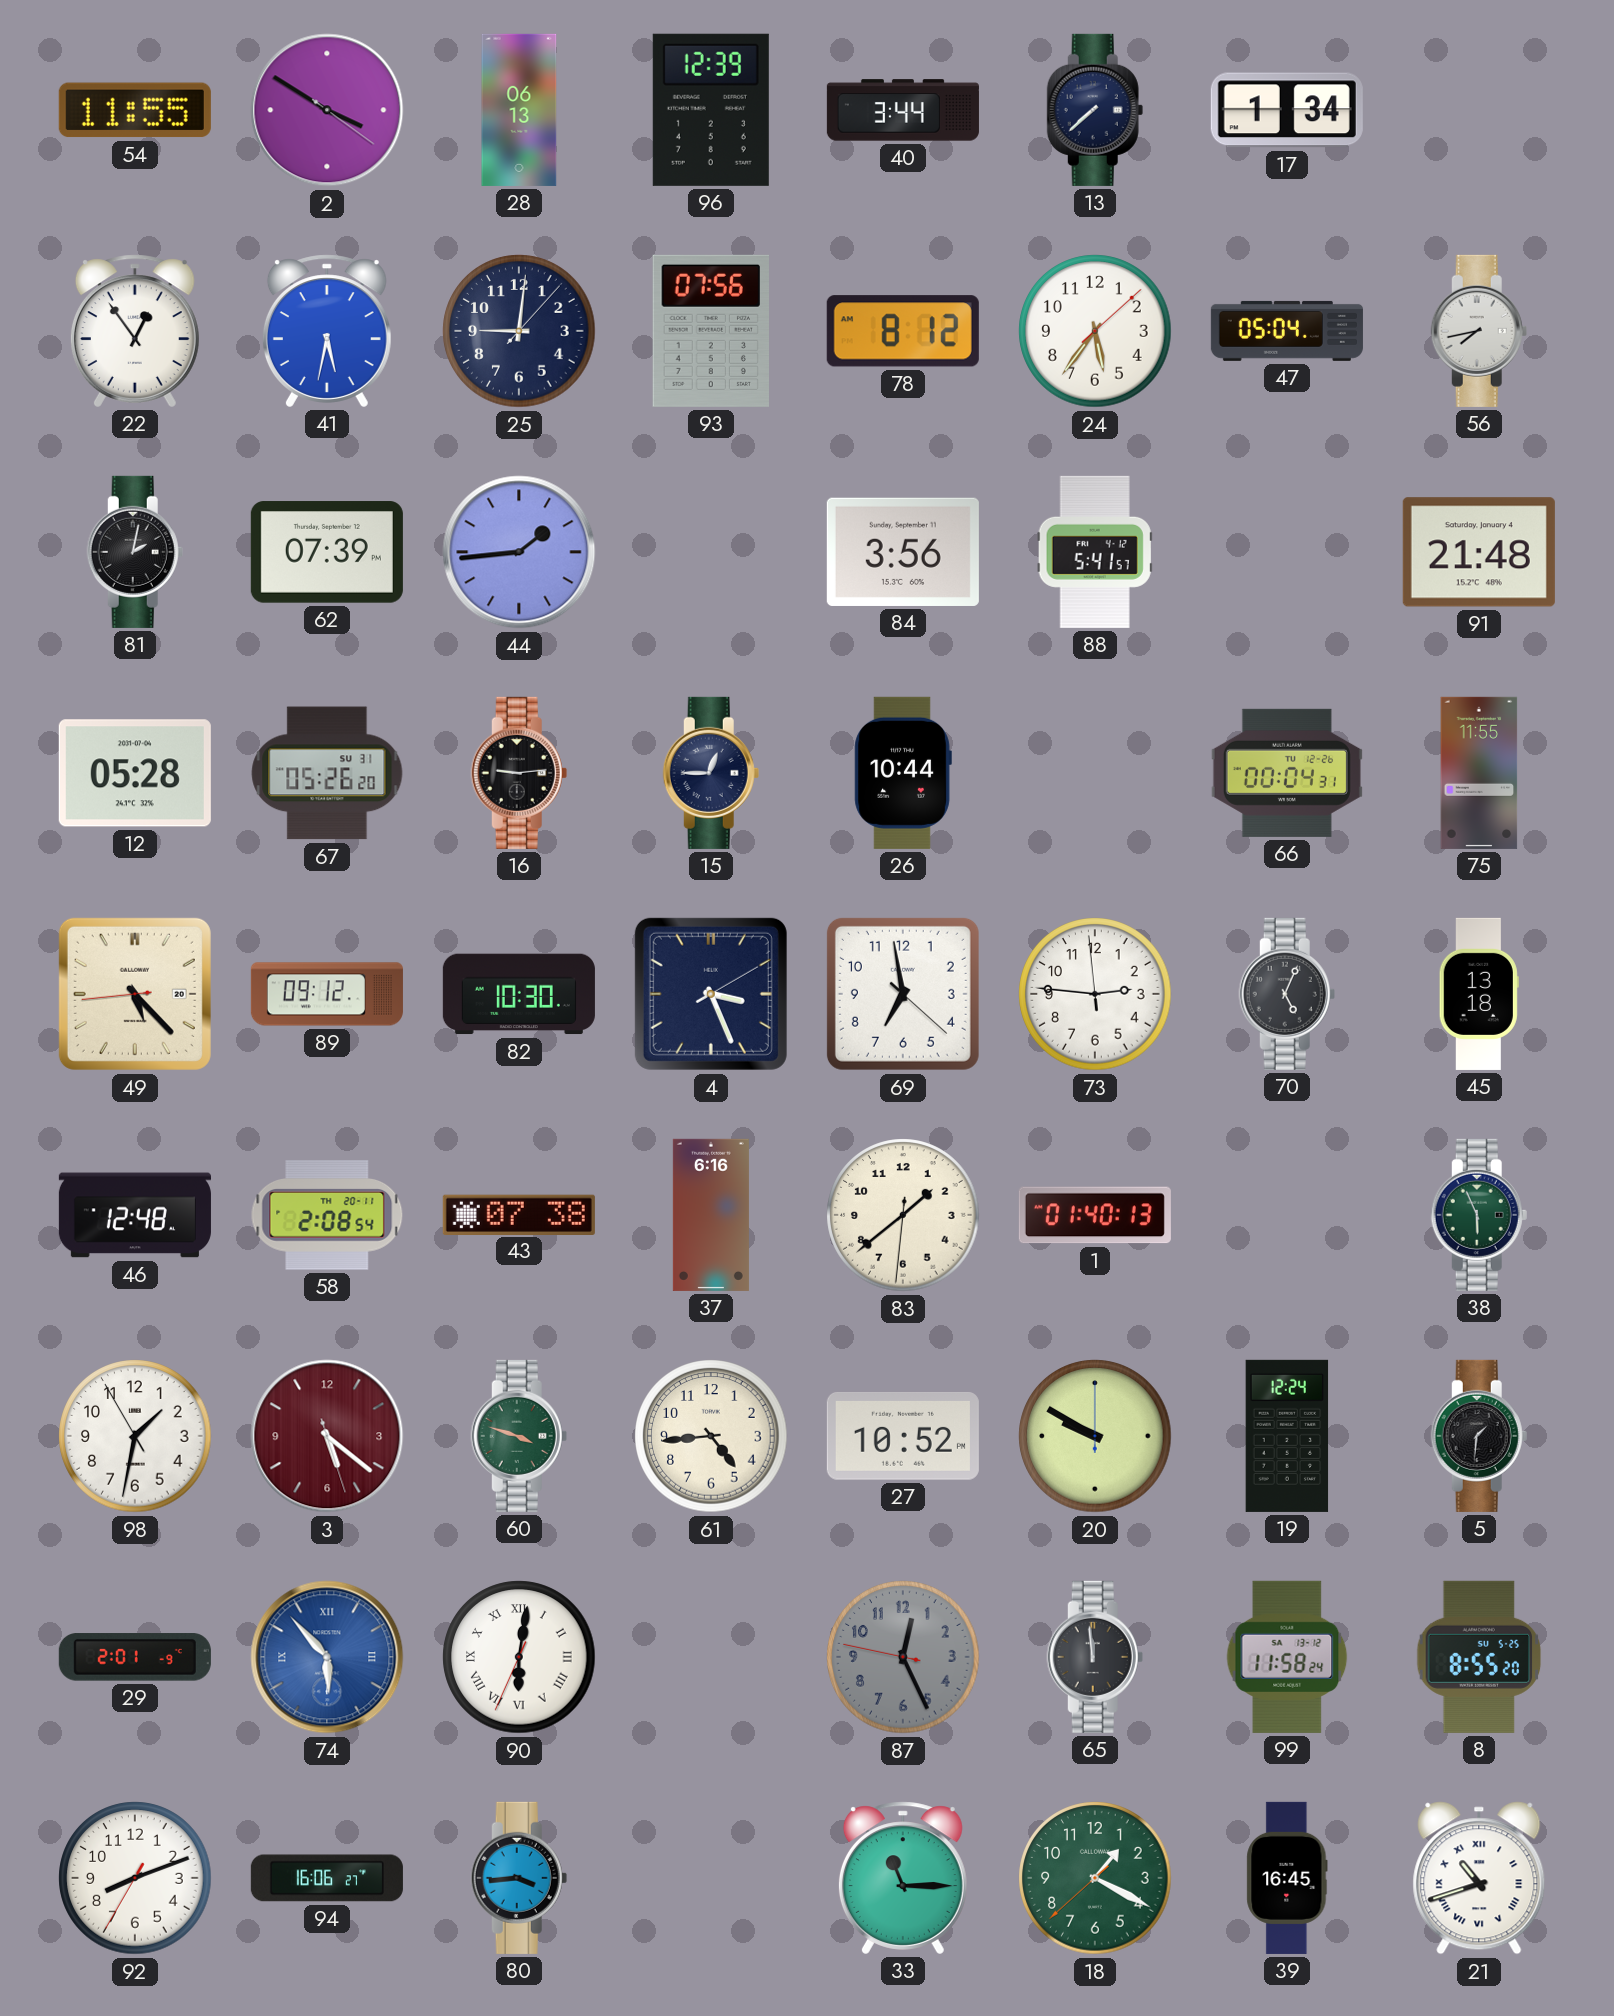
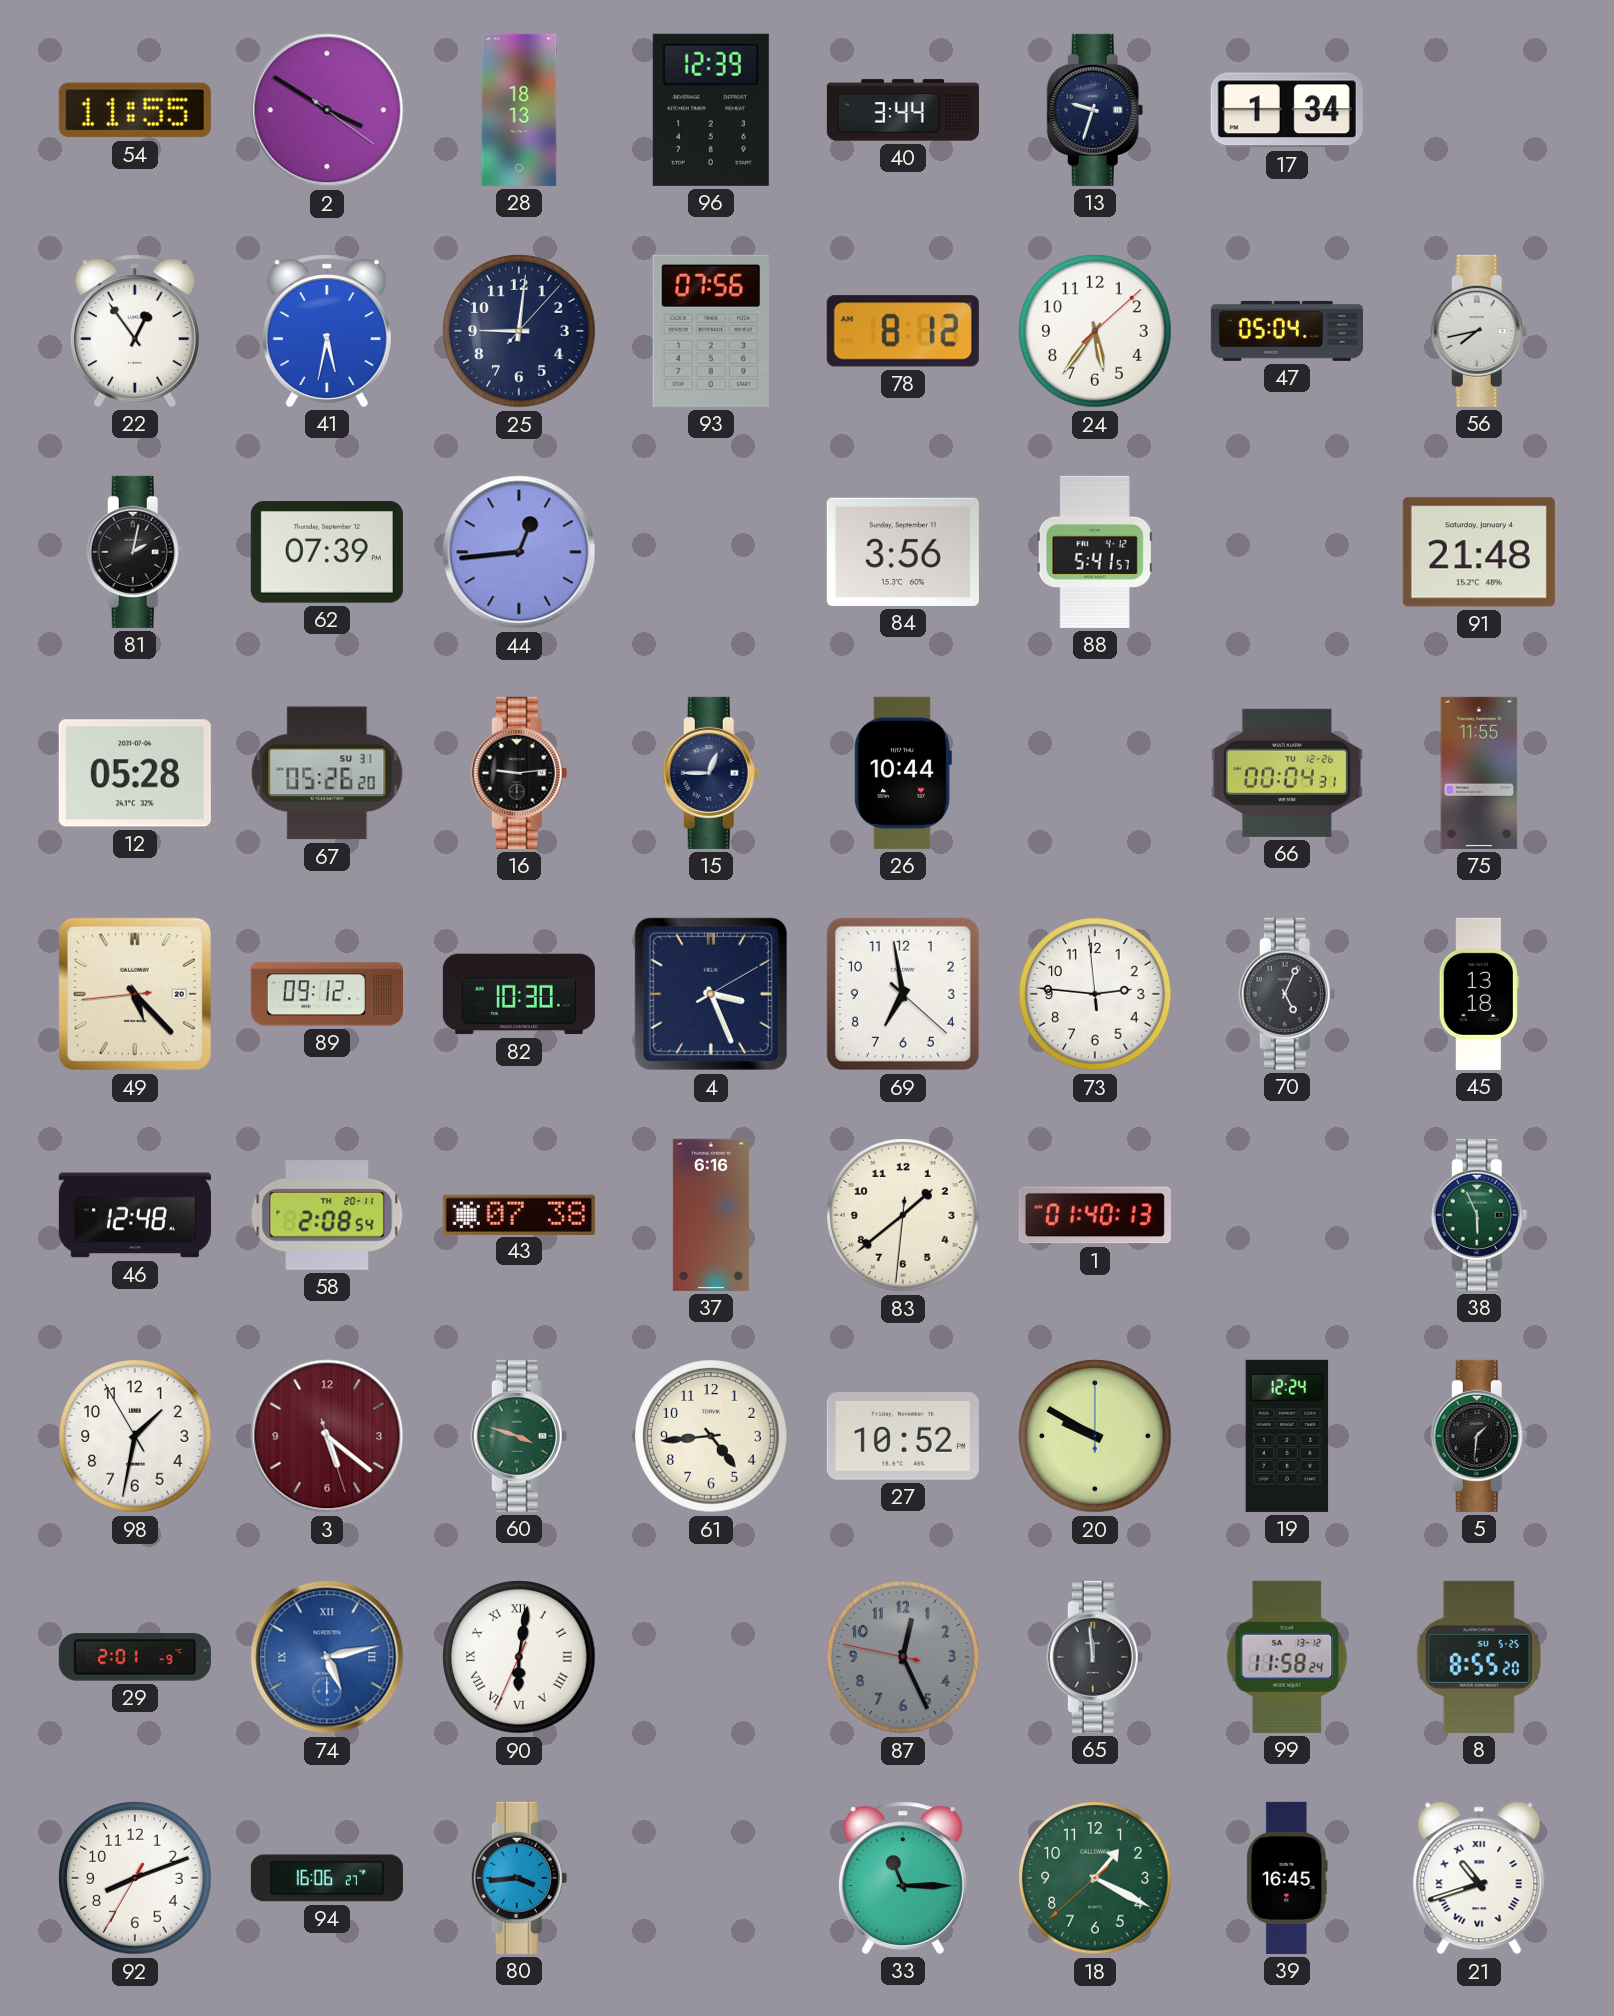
28: 06:13 -> 18:13
13: 7:38 -> 9:33
44: 1:44 -> 12:44
74: 5:53 -> 5:13
